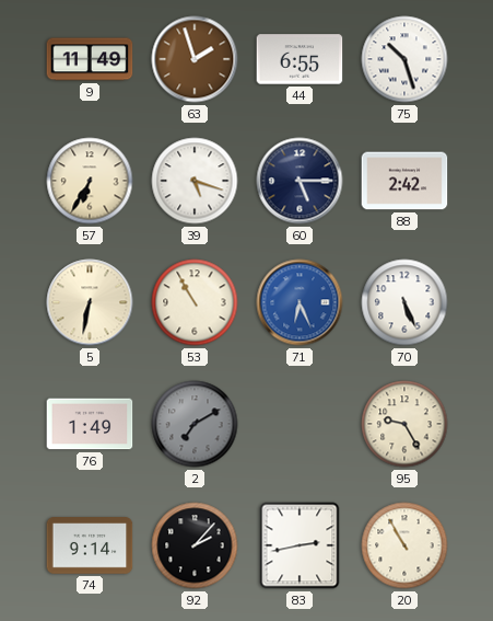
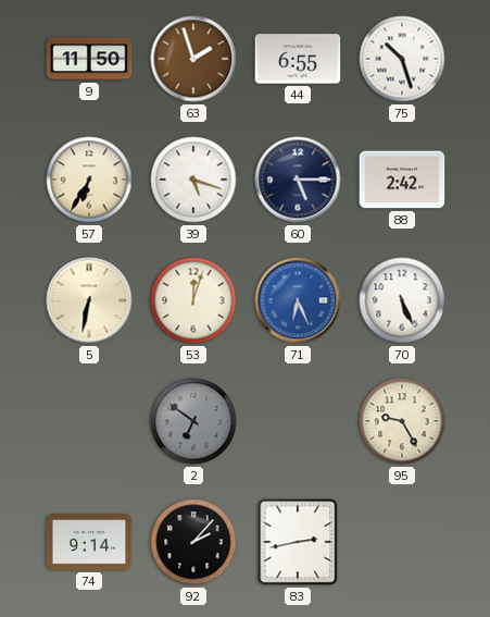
9: 11:49 -> 11:50
53: 10:55 -> 12:03
76: 1:49 -> none
2: 7:10 -> 6:51
20: 10:55 -> none
